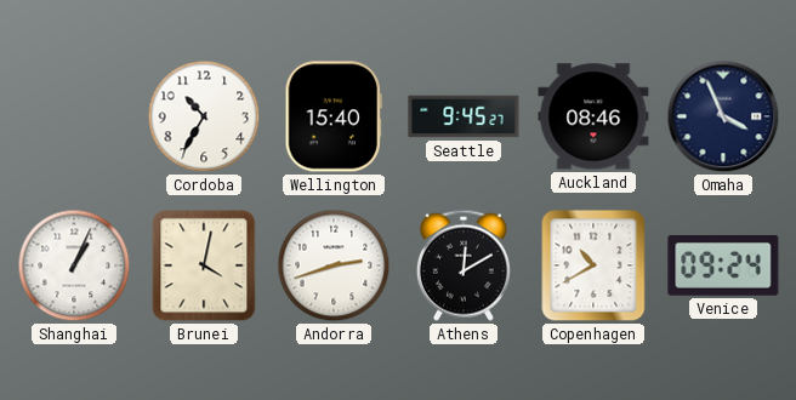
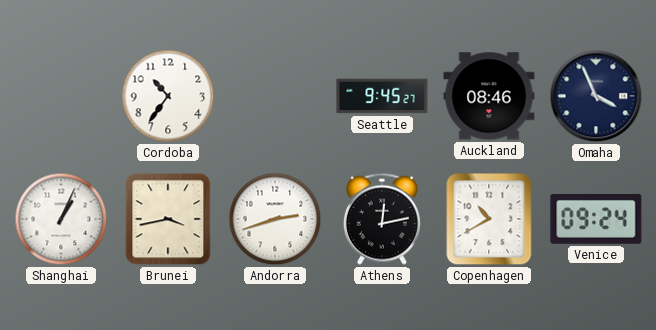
Cordoba: 10:35 -> 10:36
Wellington: 15:40 -> none
Brunei: 4:02 -> 3:43
Athens: 12:10 -> 12:13
